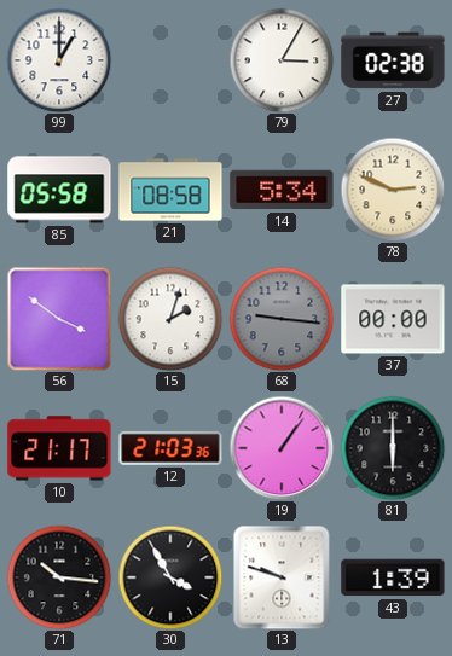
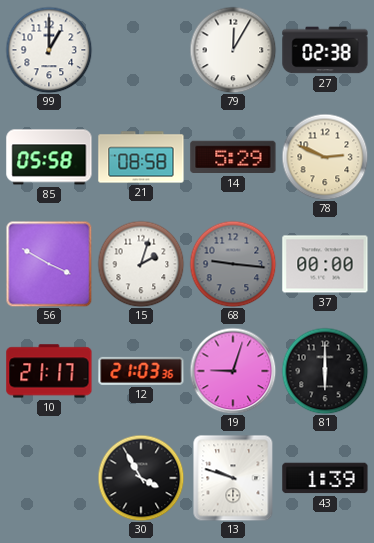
79: 3:05 -> 12:05
14: 5:34 -> 5:29
56: 3:51 -> 3:50
19: 1:06 -> 9:03
71: 10:16 -> none
